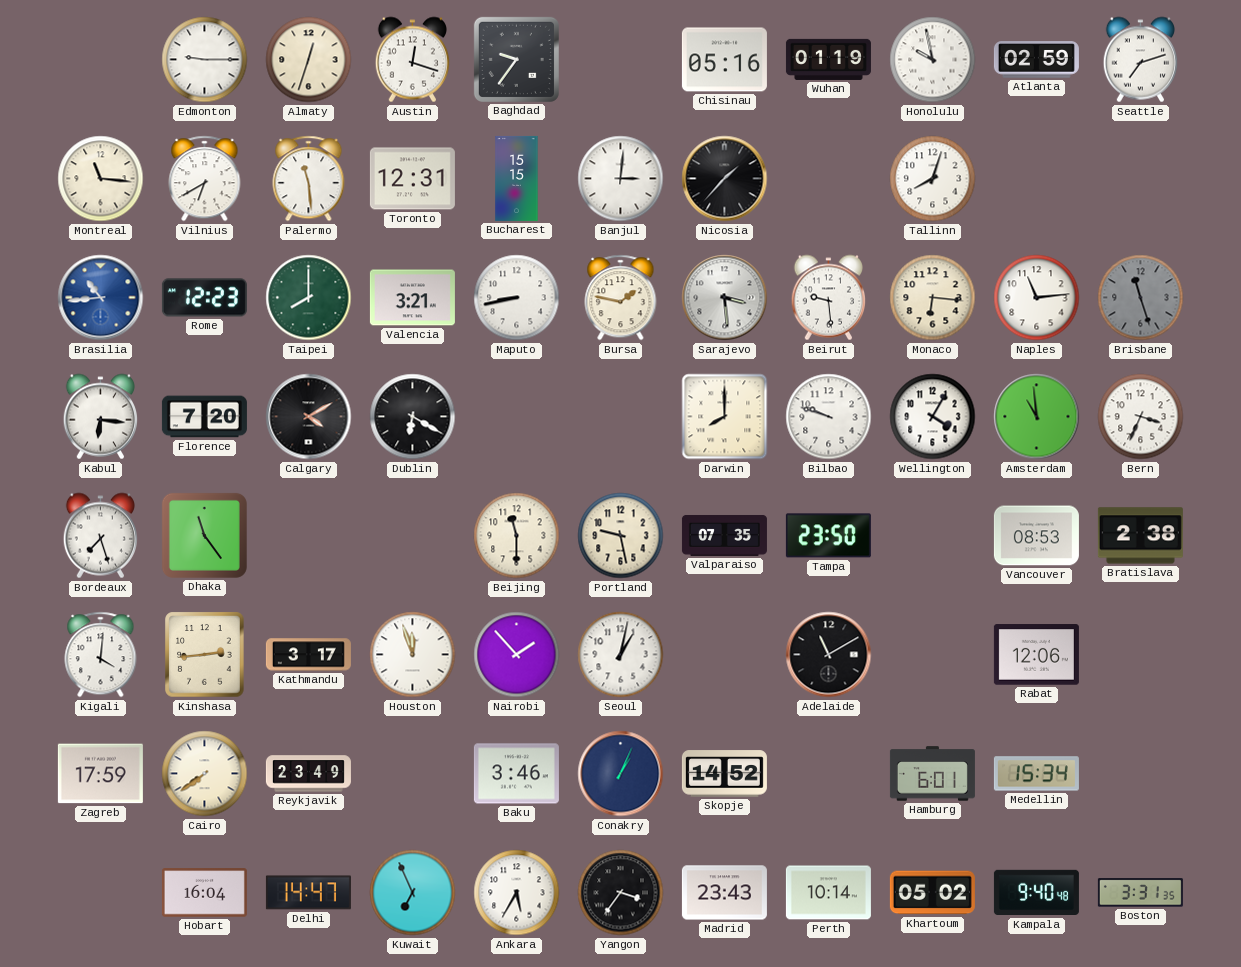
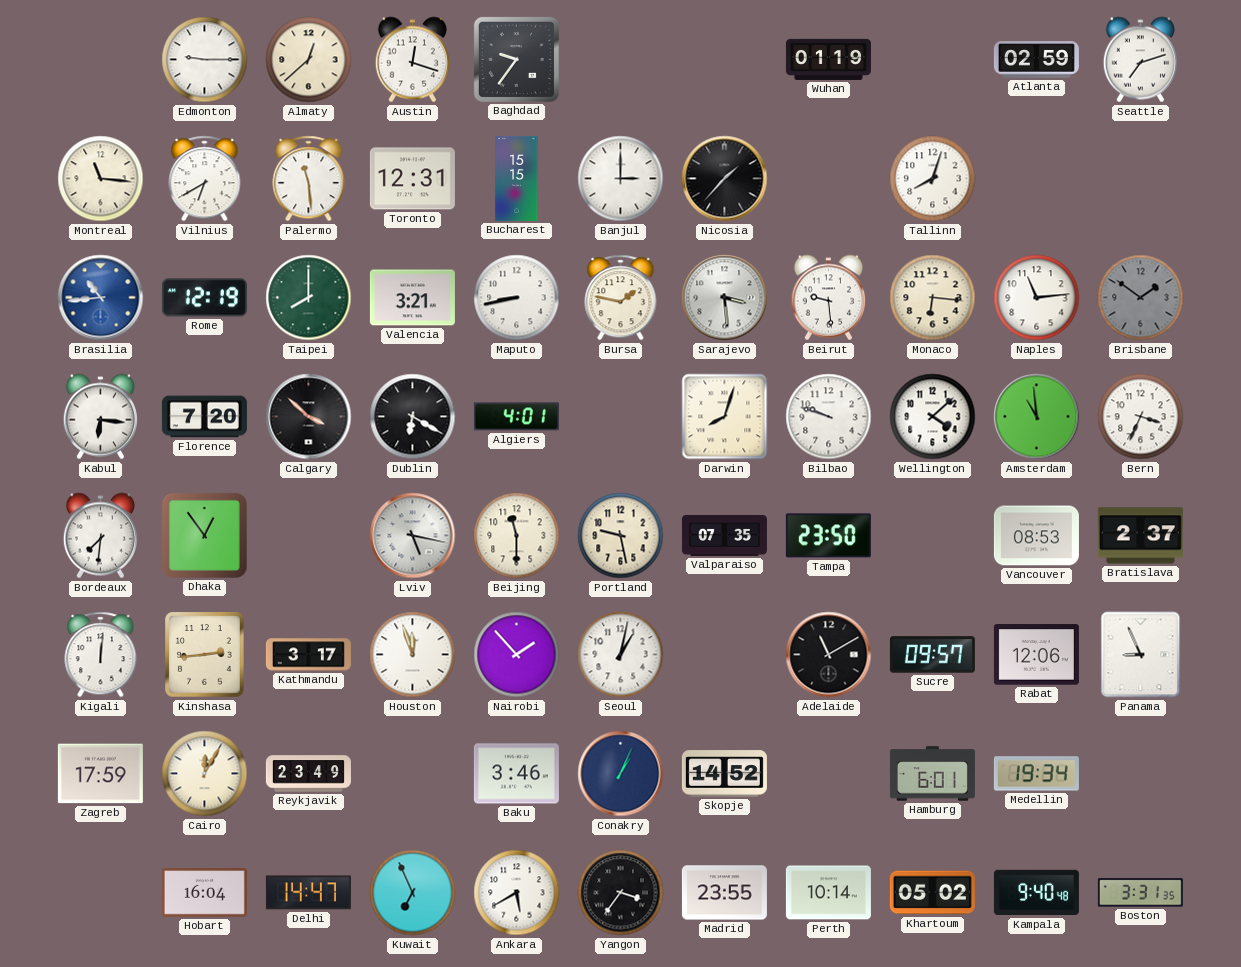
Almaty: 12:33 -> 12:38
Chisinau: 05:16 -> none
Honolulu: 9:58 -> none
Banjul: 3:01 -> 3:00
Rome: 12:23 -> 12:19
Brisbane: 11:27 -> 1:51
Calgary: 4:10 -> 3:52
Algiers: none -> 4:01
Darwin: 8:00 -> 8:03
Wellington: 4:05 -> 4:08
Bordeaux: 7:27 -> 7:31
Dhaka: 11:24 -> 12:54
Lviv: none -> 5:17
Bratislava: 2:38 -> 2:37
Kigali: 4:01 -> 12:01
Sucre: none -> 09:57
Panama: none -> 8:56
Cairo: 7:39 -> 12:05
Medellin: 15:34 -> 19:34
Ankara: 5:35 -> 5:40
Madrid: 23:43 -> 23:55
